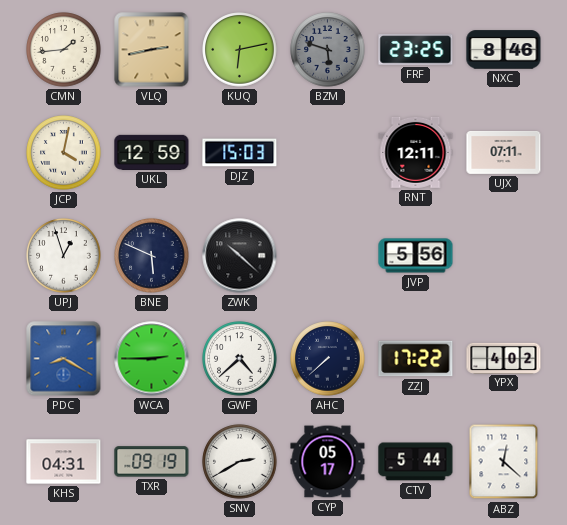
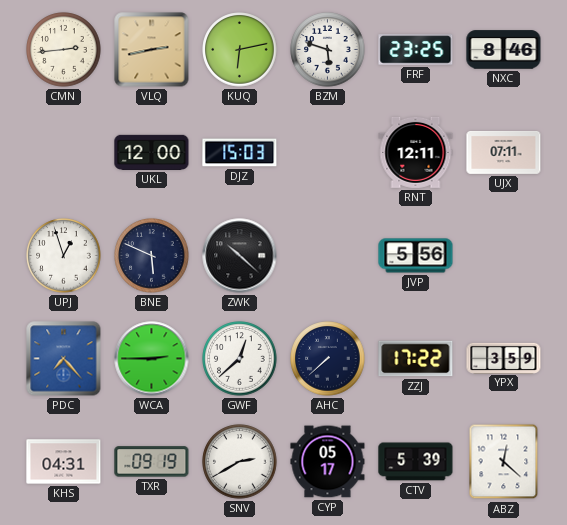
CMN: 1:44 -> 2:44
BZM dial: grey -> white
JCP: 4:02 -> none
UKL: 12:59 -> 12:00
PDC: 8:20 -> 7:23
GWF: 4:38 -> 12:38
YPX: 4:02 -> 3:59
CTV: 5:44 -> 5:39
